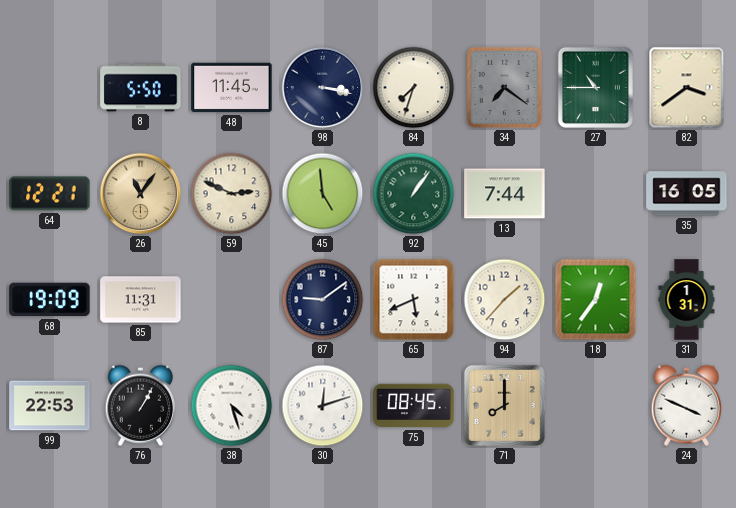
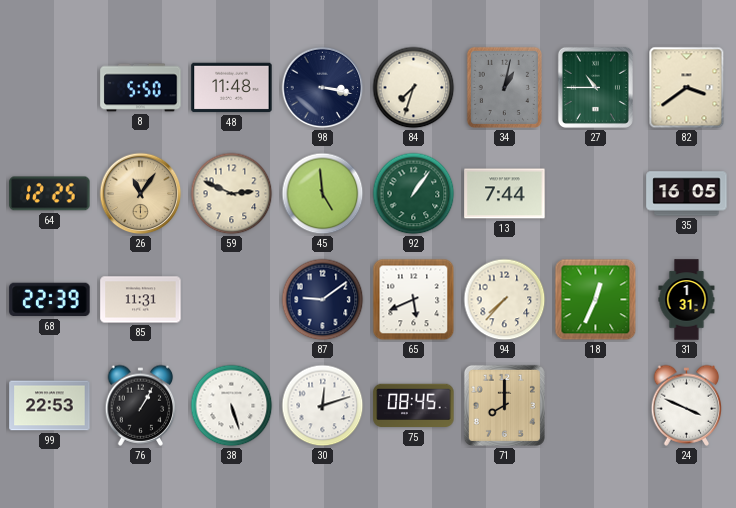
48: 11:45 -> 11:48
34: 7:21 -> 1:02
64: 12:21 -> 12:25
68: 19:09 -> 22:39
94: 1:37 -> 7:37
18: 12:36 -> 12:34
38: 4:27 -> 5:27
